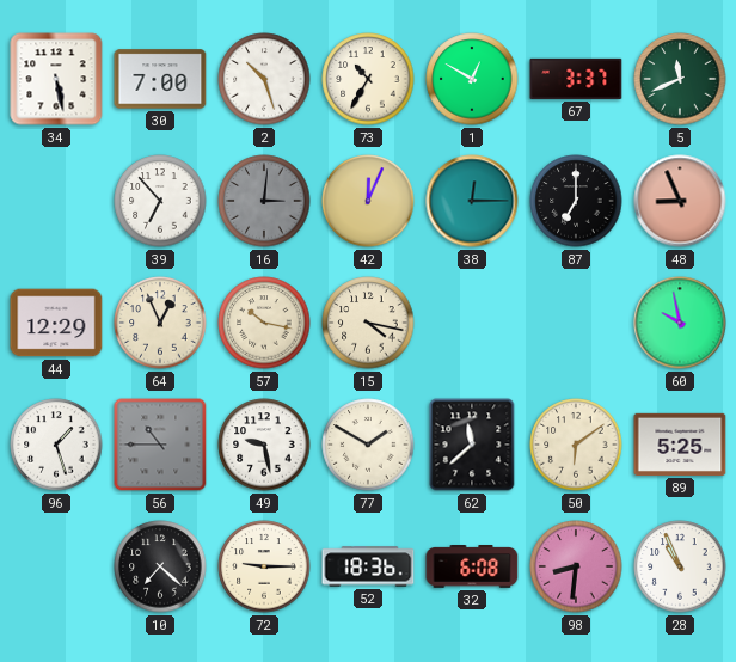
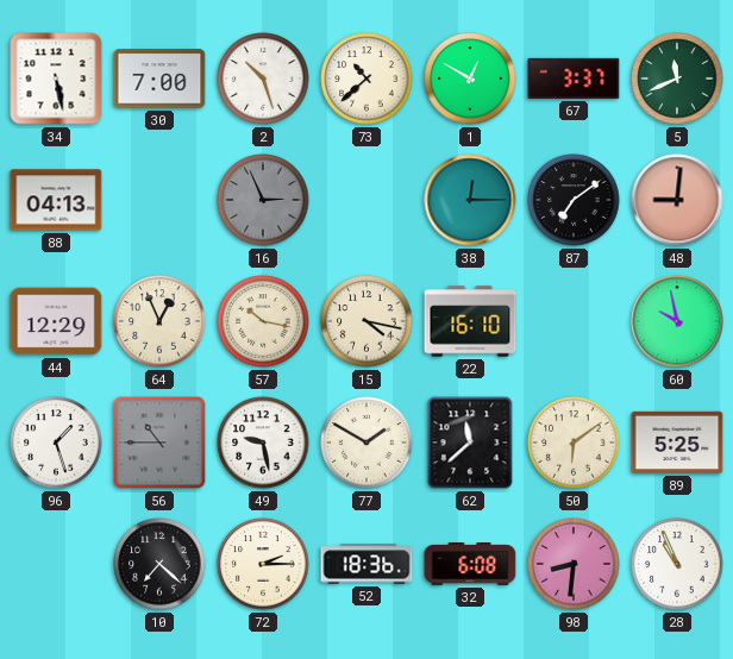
73: 10:35 -> 10:38
88: none -> 04:13
39: 6:53 -> none
16: 3:01 -> 2:56
42: 12:04 -> none
87: 7:00 -> 7:09
48: 8:56 -> 9:01
22: none -> 16:10
72: 9:15 -> 2:15
